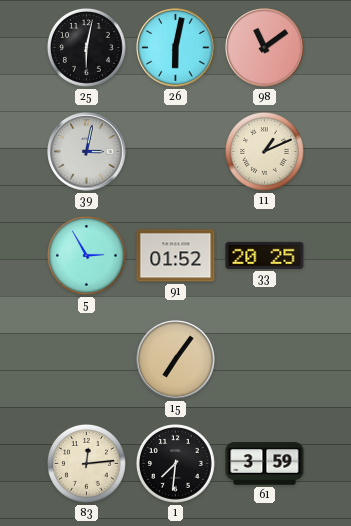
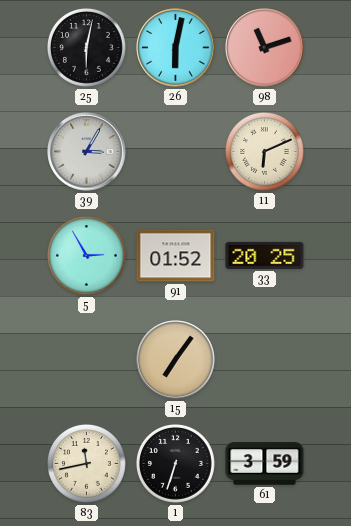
98: 11:09 -> 11:12
39: 3:02 -> 3:05
11: 1:11 -> 6:11
83: 12:14 -> 11:43
1: 7:31 -> 6:33
